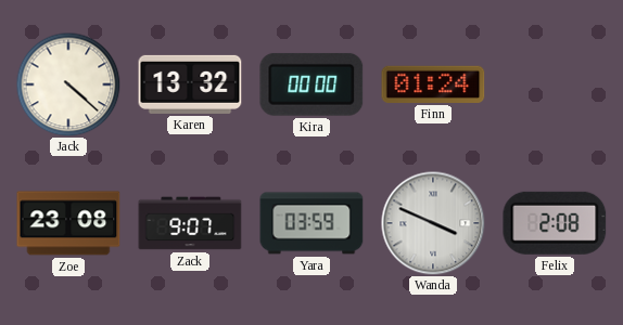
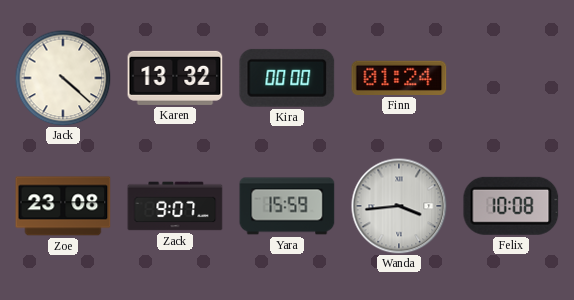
Yara: 03:59 -> 15:59
Wanda: 3:49 -> 3:44
Felix: 2:08 -> 10:08
